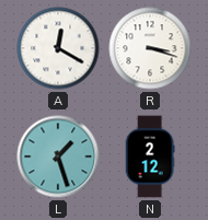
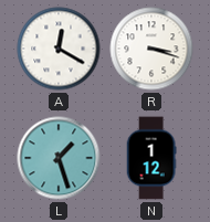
N: 2:12 -> 1:12
